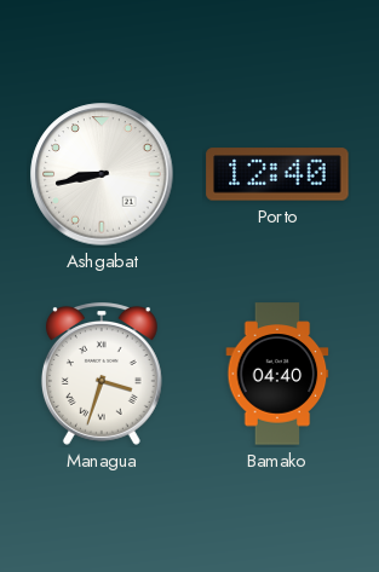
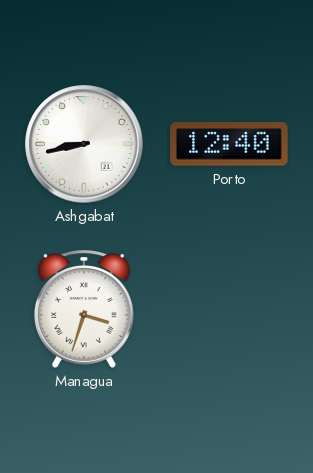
Bamako: 04:40 -> none
